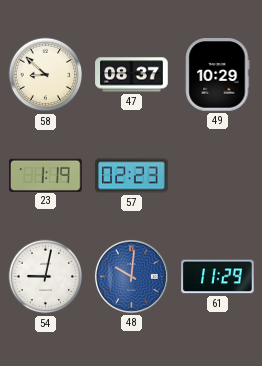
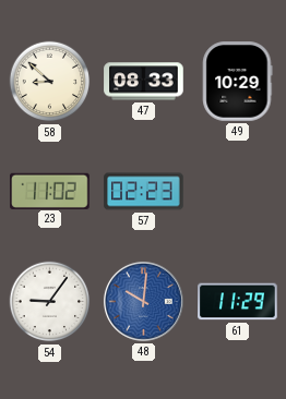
47: 08:37 -> 08:33
23: 1:19 -> 11:02
54: 9:02 -> 9:06
